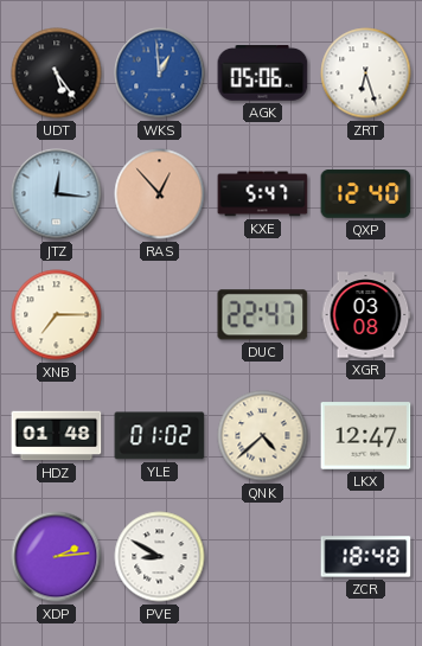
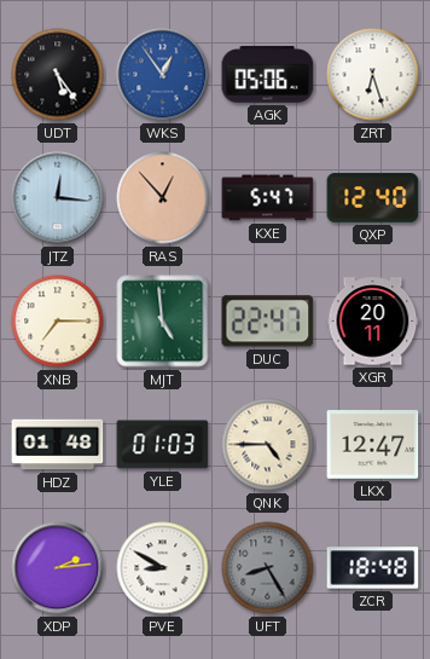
WKS: 12:59 -> 12:54
MJT: none -> 4:59
XGR: 03:08 -> 20:11
YLE: 01:02 -> 01:03
QNK: 4:38 -> 4:45
UFT: none -> 8:25
